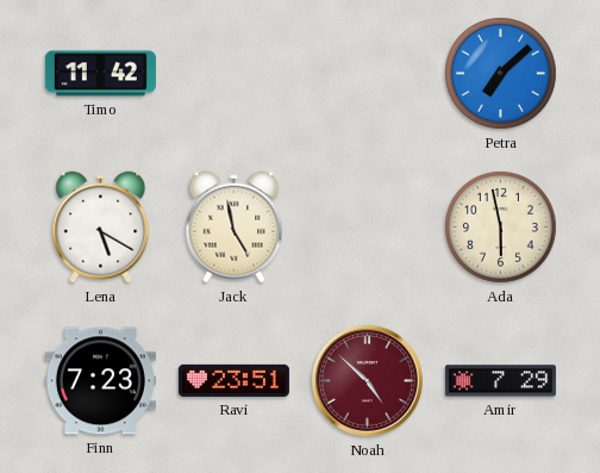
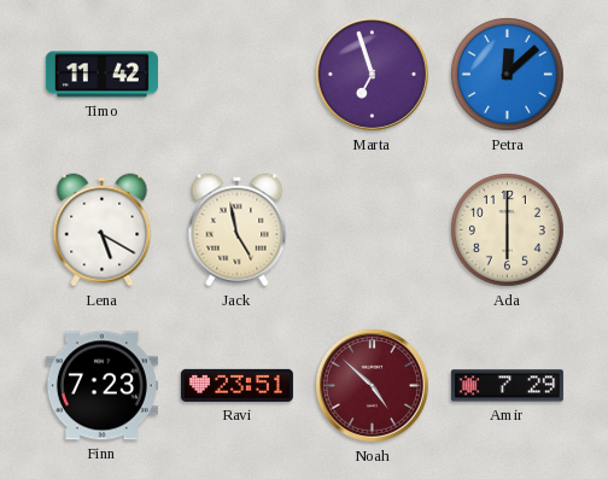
Marta: none -> 6:57
Petra: 7:08 -> 12:08
Ada: 5:58 -> 6:00
